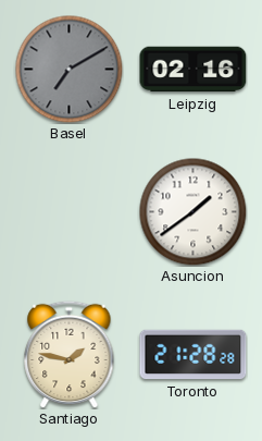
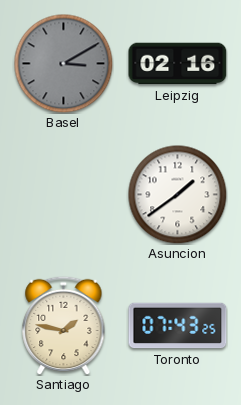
Basel: 7:10 -> 3:10
Toronto: 21:28 -> 07:43
